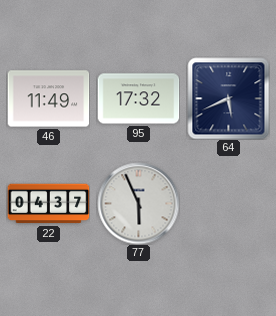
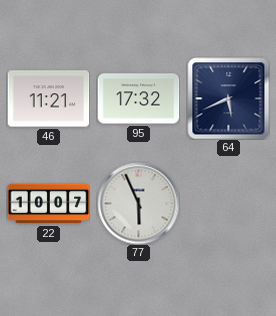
46: 11:49 -> 11:21
22: 04:37 -> 10:07
